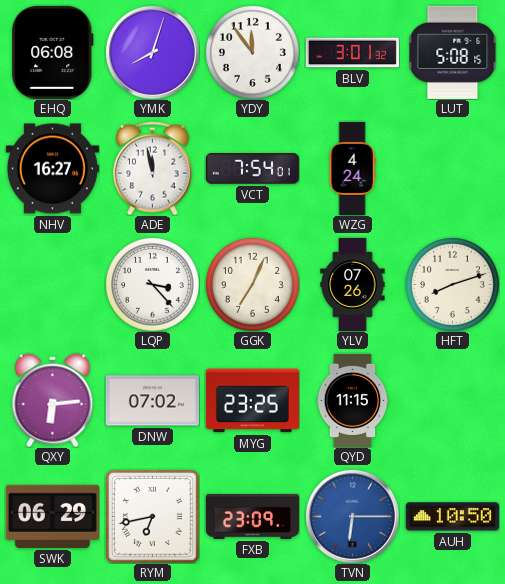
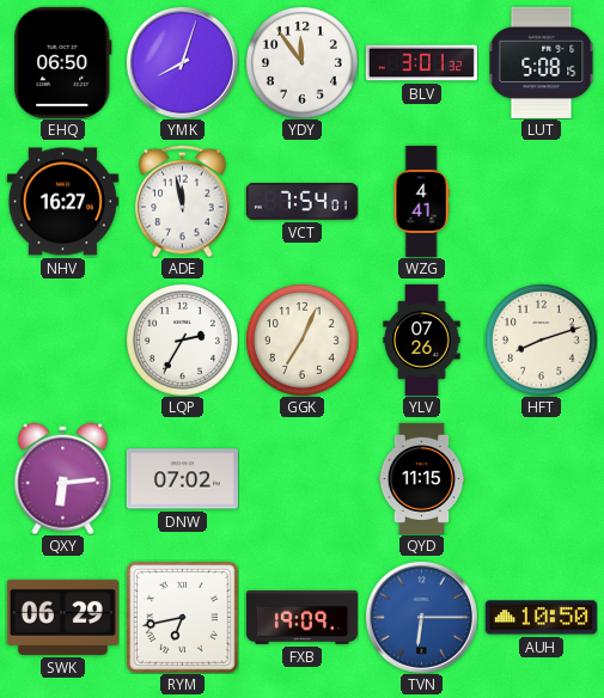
EHQ: 06:08 -> 06:50
WZG: 4:24 -> 4:41
LQP: 3:23 -> 2:35
MYG: 23:25 -> none
FXB: 23:09 -> 19:09
